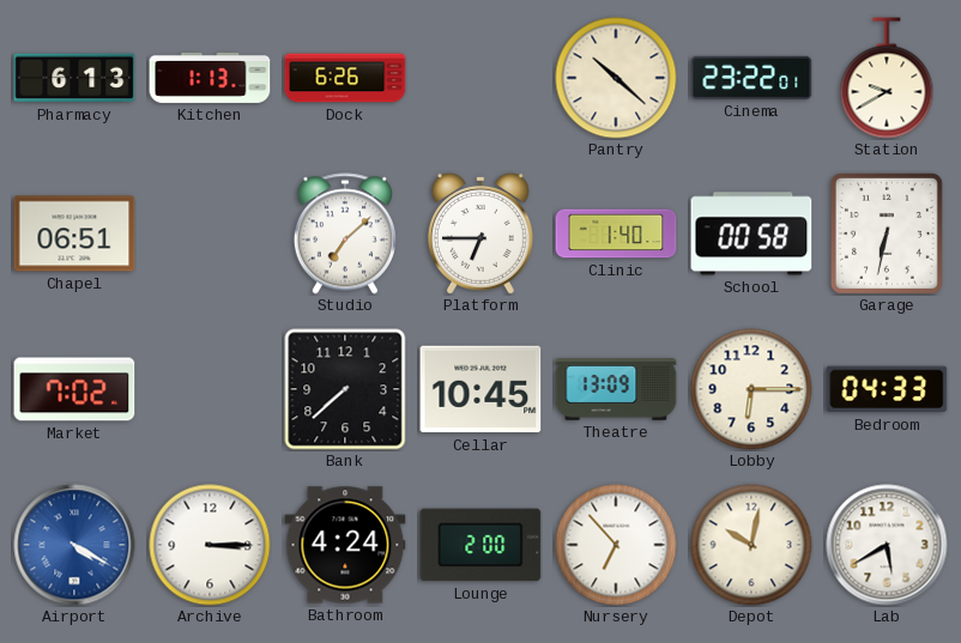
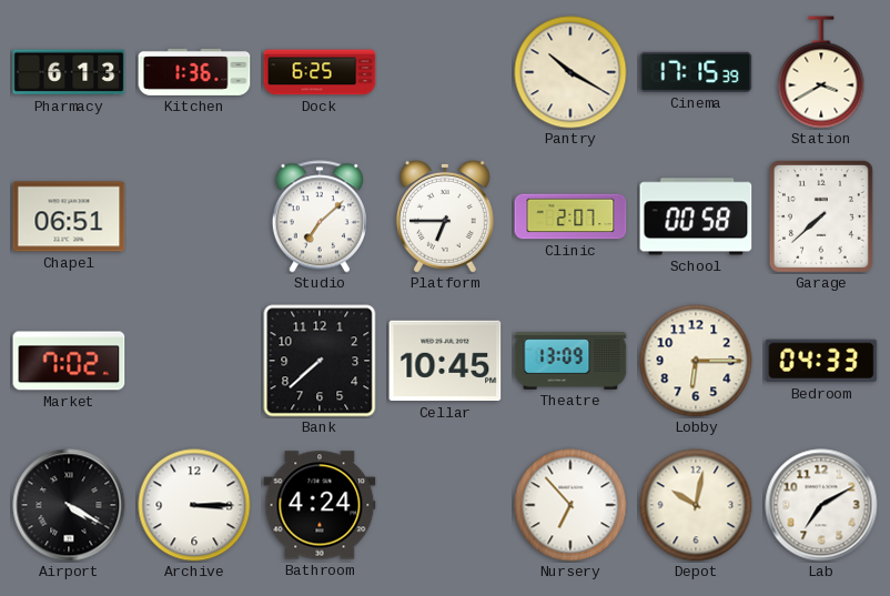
Kitchen: 1:13 -> 1:36
Dock: 6:26 -> 6:25
Pantry: 10:22 -> 10:20
Cinema: 23:22 -> 17:15
Station: 9:40 -> 3:40
Clinic: 1:40 -> 2:07
Garage: 6:32 -> 7:38
Airport dial: blue -> black
Lounge: 2:00 -> none
Lab: 5:40 -> 7:10
